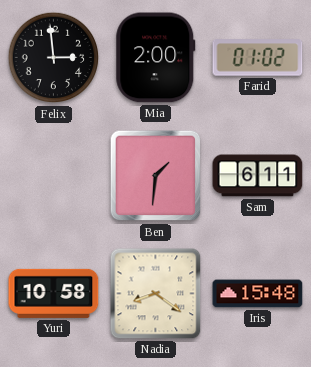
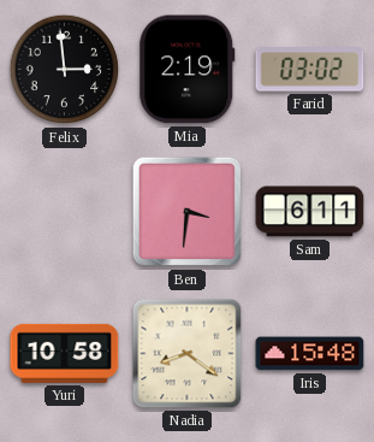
Mia: 2:00 -> 2:19
Farid: 01:02 -> 03:02
Ben: 1:31 -> 3:31
